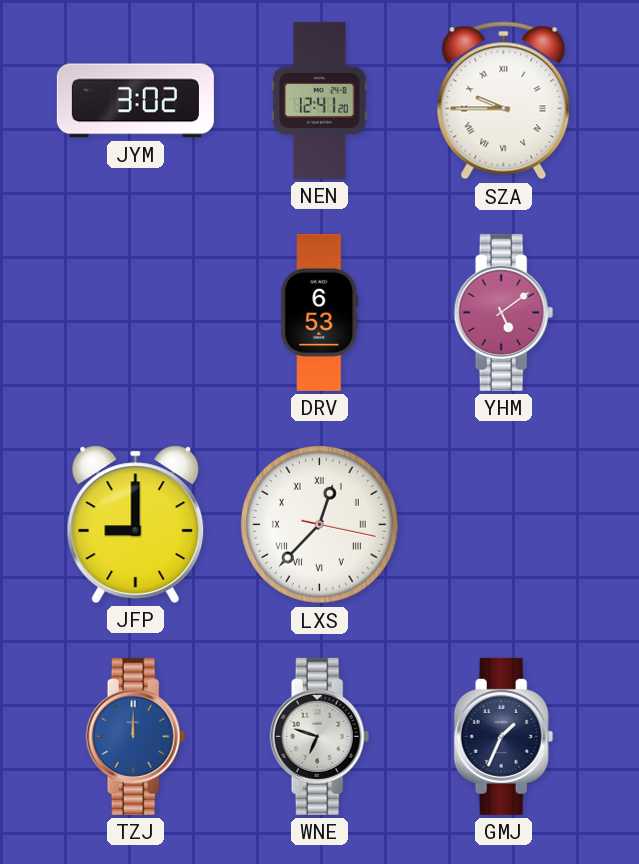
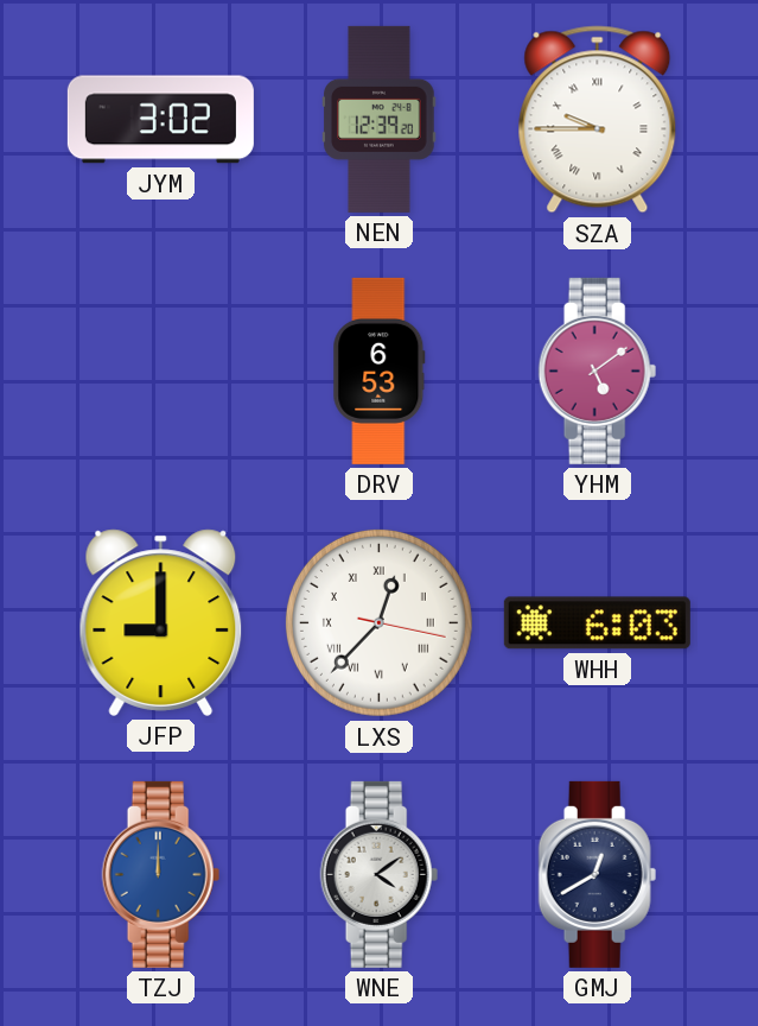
NEN: 12:41 -> 12:39
WHH: none -> 6:03
WNE: 6:48 -> 4:09
GMJ: 1:34 -> 12:40
